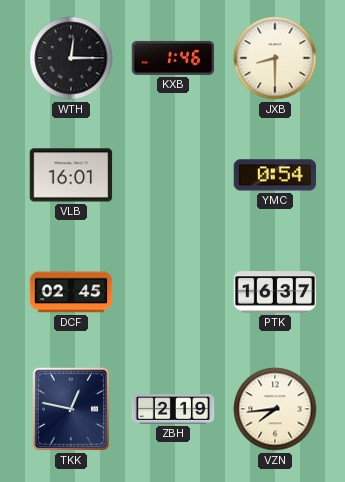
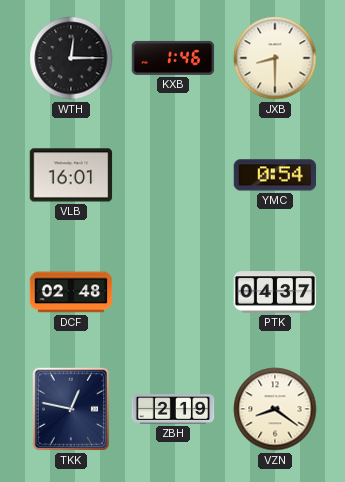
DCF: 02:45 -> 02:48
PTK: 16:37 -> 04:37
VZN: 7:44 -> 8:21
